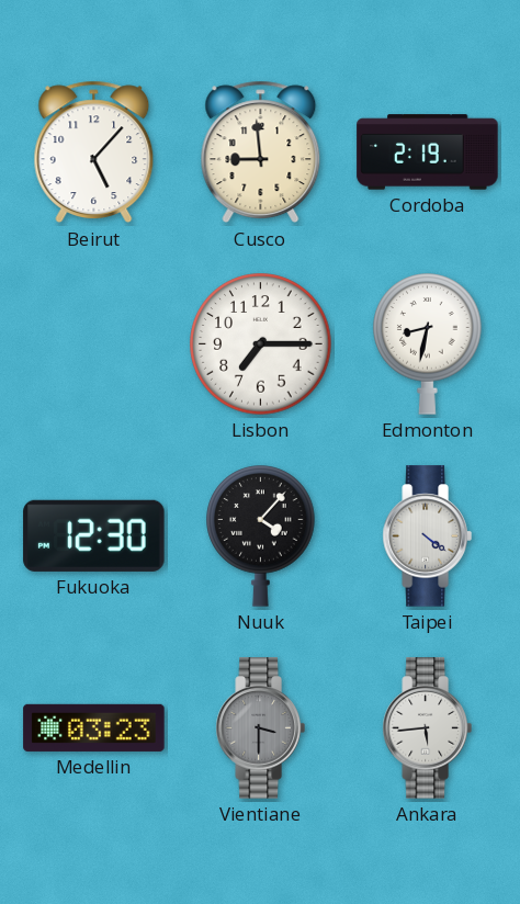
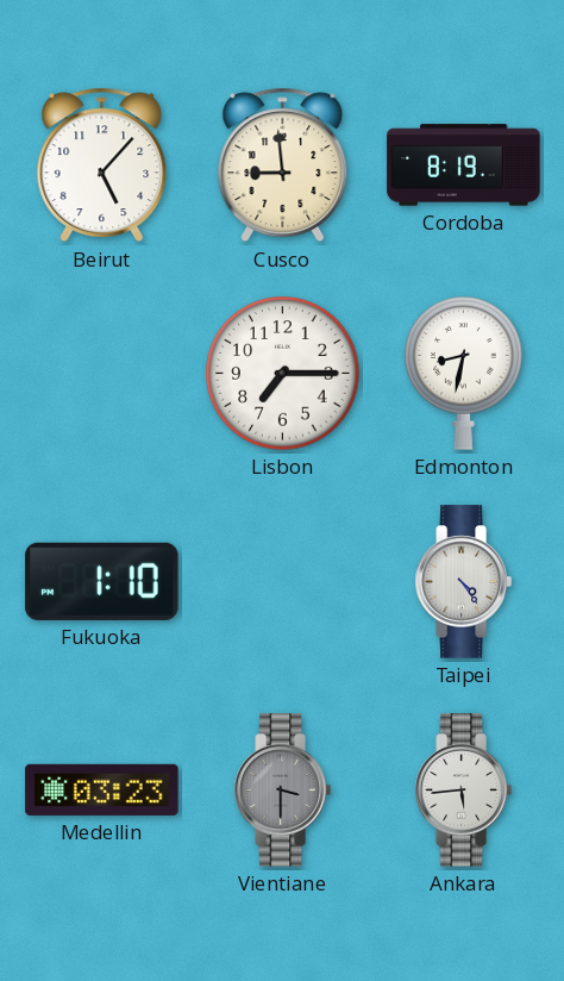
Cordoba: 2:19 -> 8:19
Fukuoka: 12:30 -> 1:10
Nuuk: 4:07 -> none
Taipei: 4:21 -> 4:24
